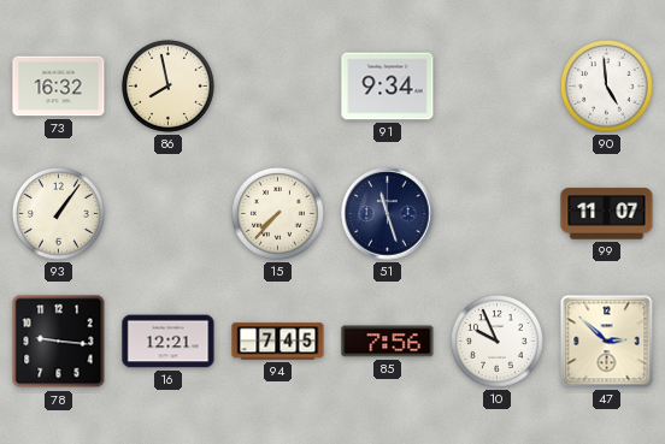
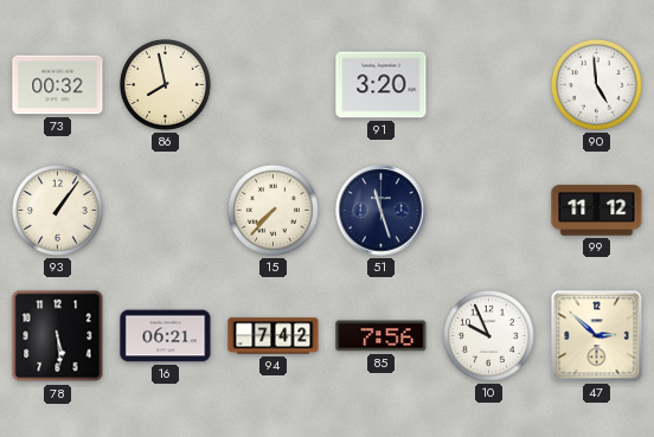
73: 16:32 -> 00:32
91: 9:34 -> 3:20
99: 11:07 -> 11:12
78: 9:16 -> 5:29
16: 12:21 -> 06:21
94: 7:45 -> 7:42
